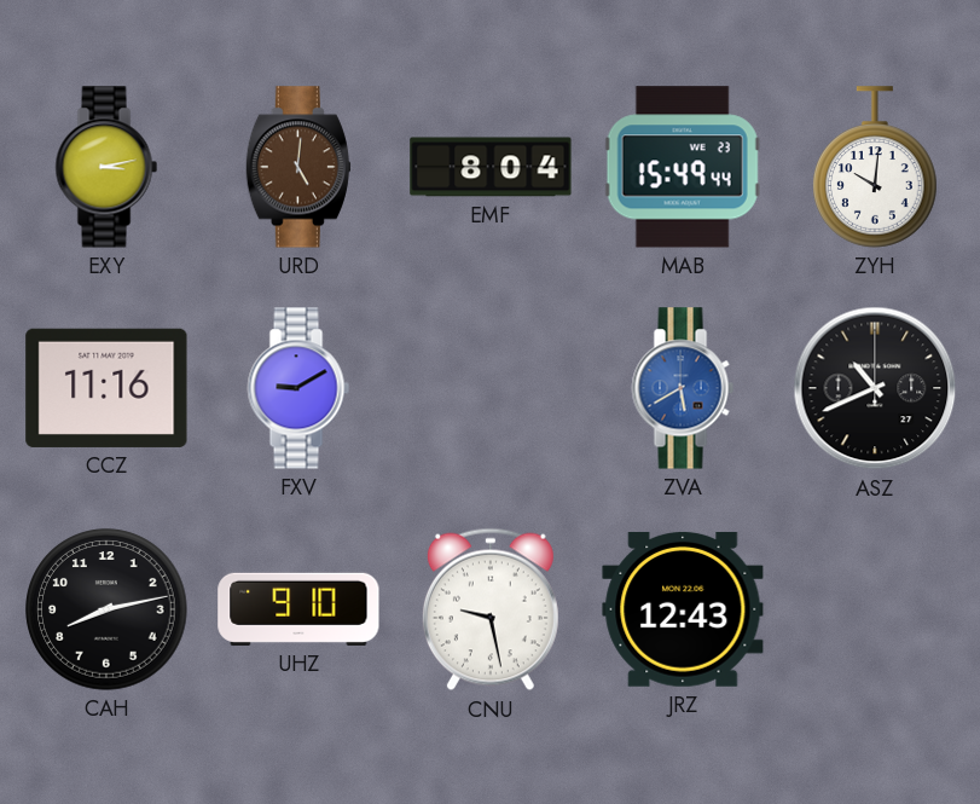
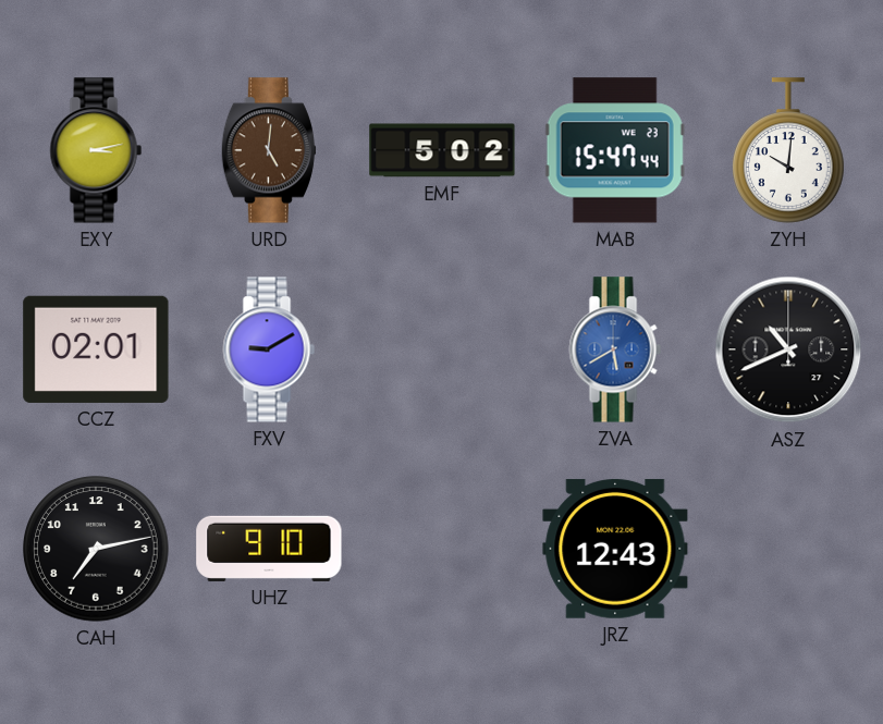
EMF: 8:04 -> 5:02
MAB: 15:49 -> 15:47
CCZ: 11:16 -> 02:01
CAH: 8:13 -> 7:13
CNU: 9:28 -> none
